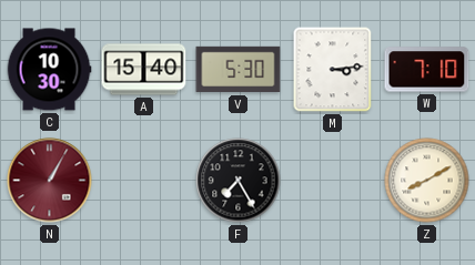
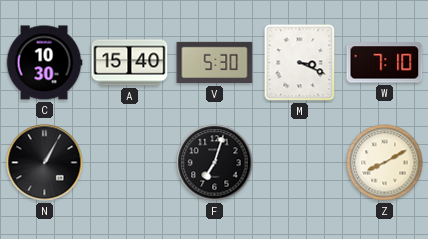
M: 3:14 -> 3:19
N dial: burgundy -> black
F: 7:25 -> 7:03
